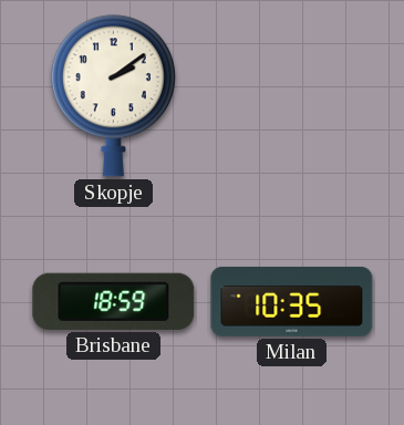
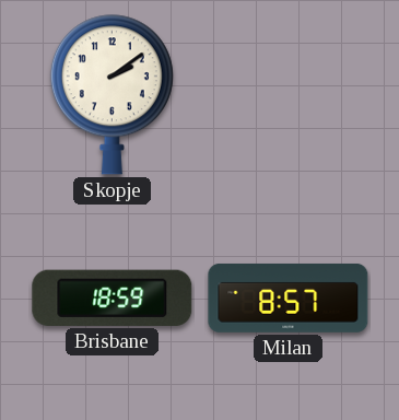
Milan: 10:35 -> 8:57
